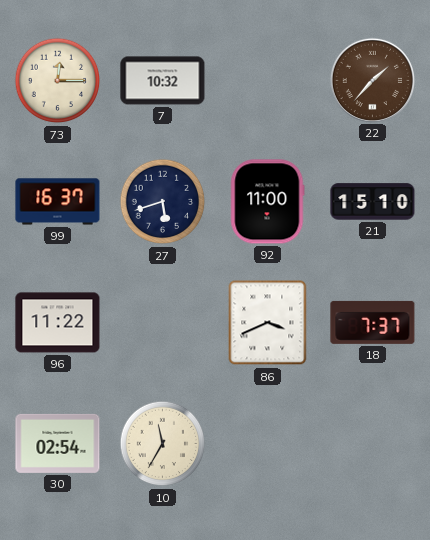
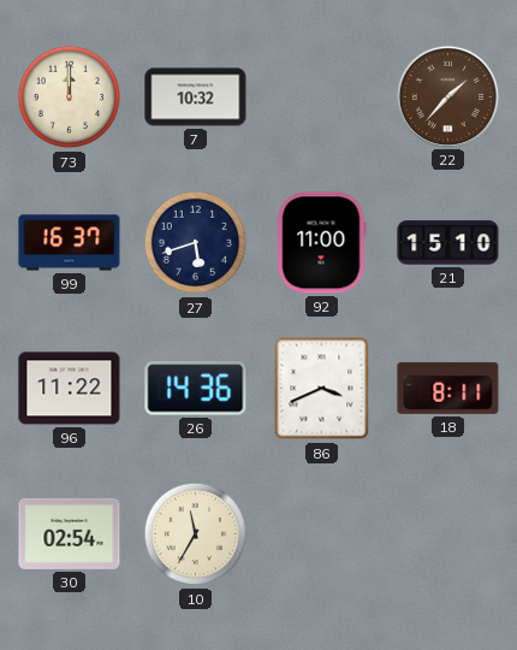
73: 12:15 -> 12:00
26: none -> 14:36
18: 7:37 -> 8:11
